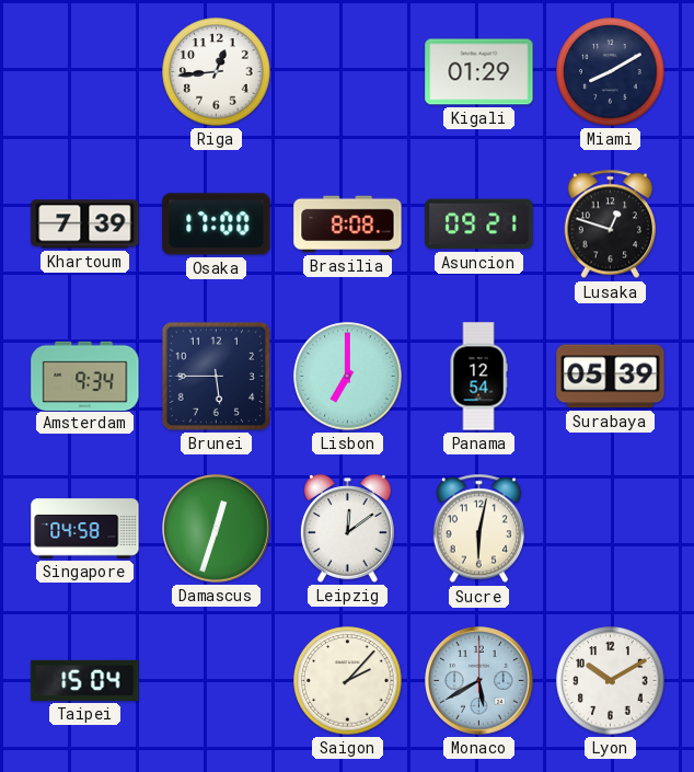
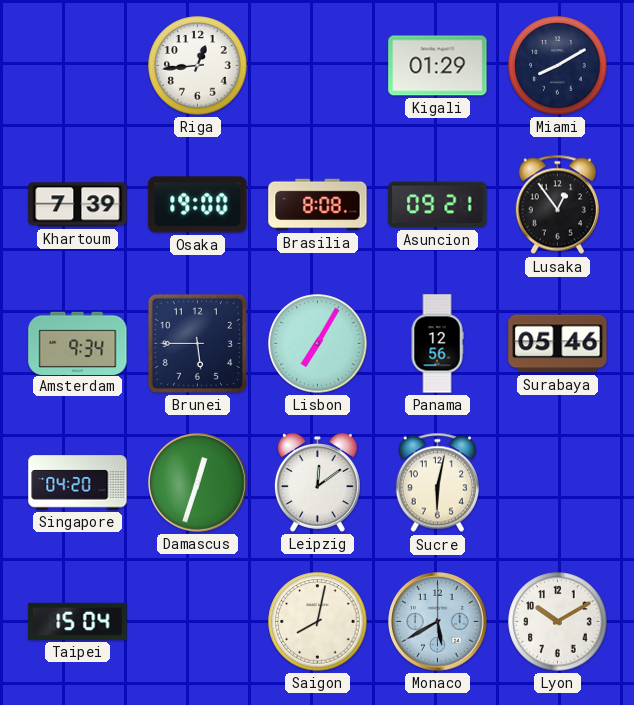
Osaka: 17:00 -> 19:00
Lusaka: 12:48 -> 12:54
Lisbon: 7:00 -> 7:05
Panama: 12:54 -> 12:56
Surabaya: 05:39 -> 05:46
Singapore: 04:58 -> 04:20
Saigon: 2:07 -> 8:02
